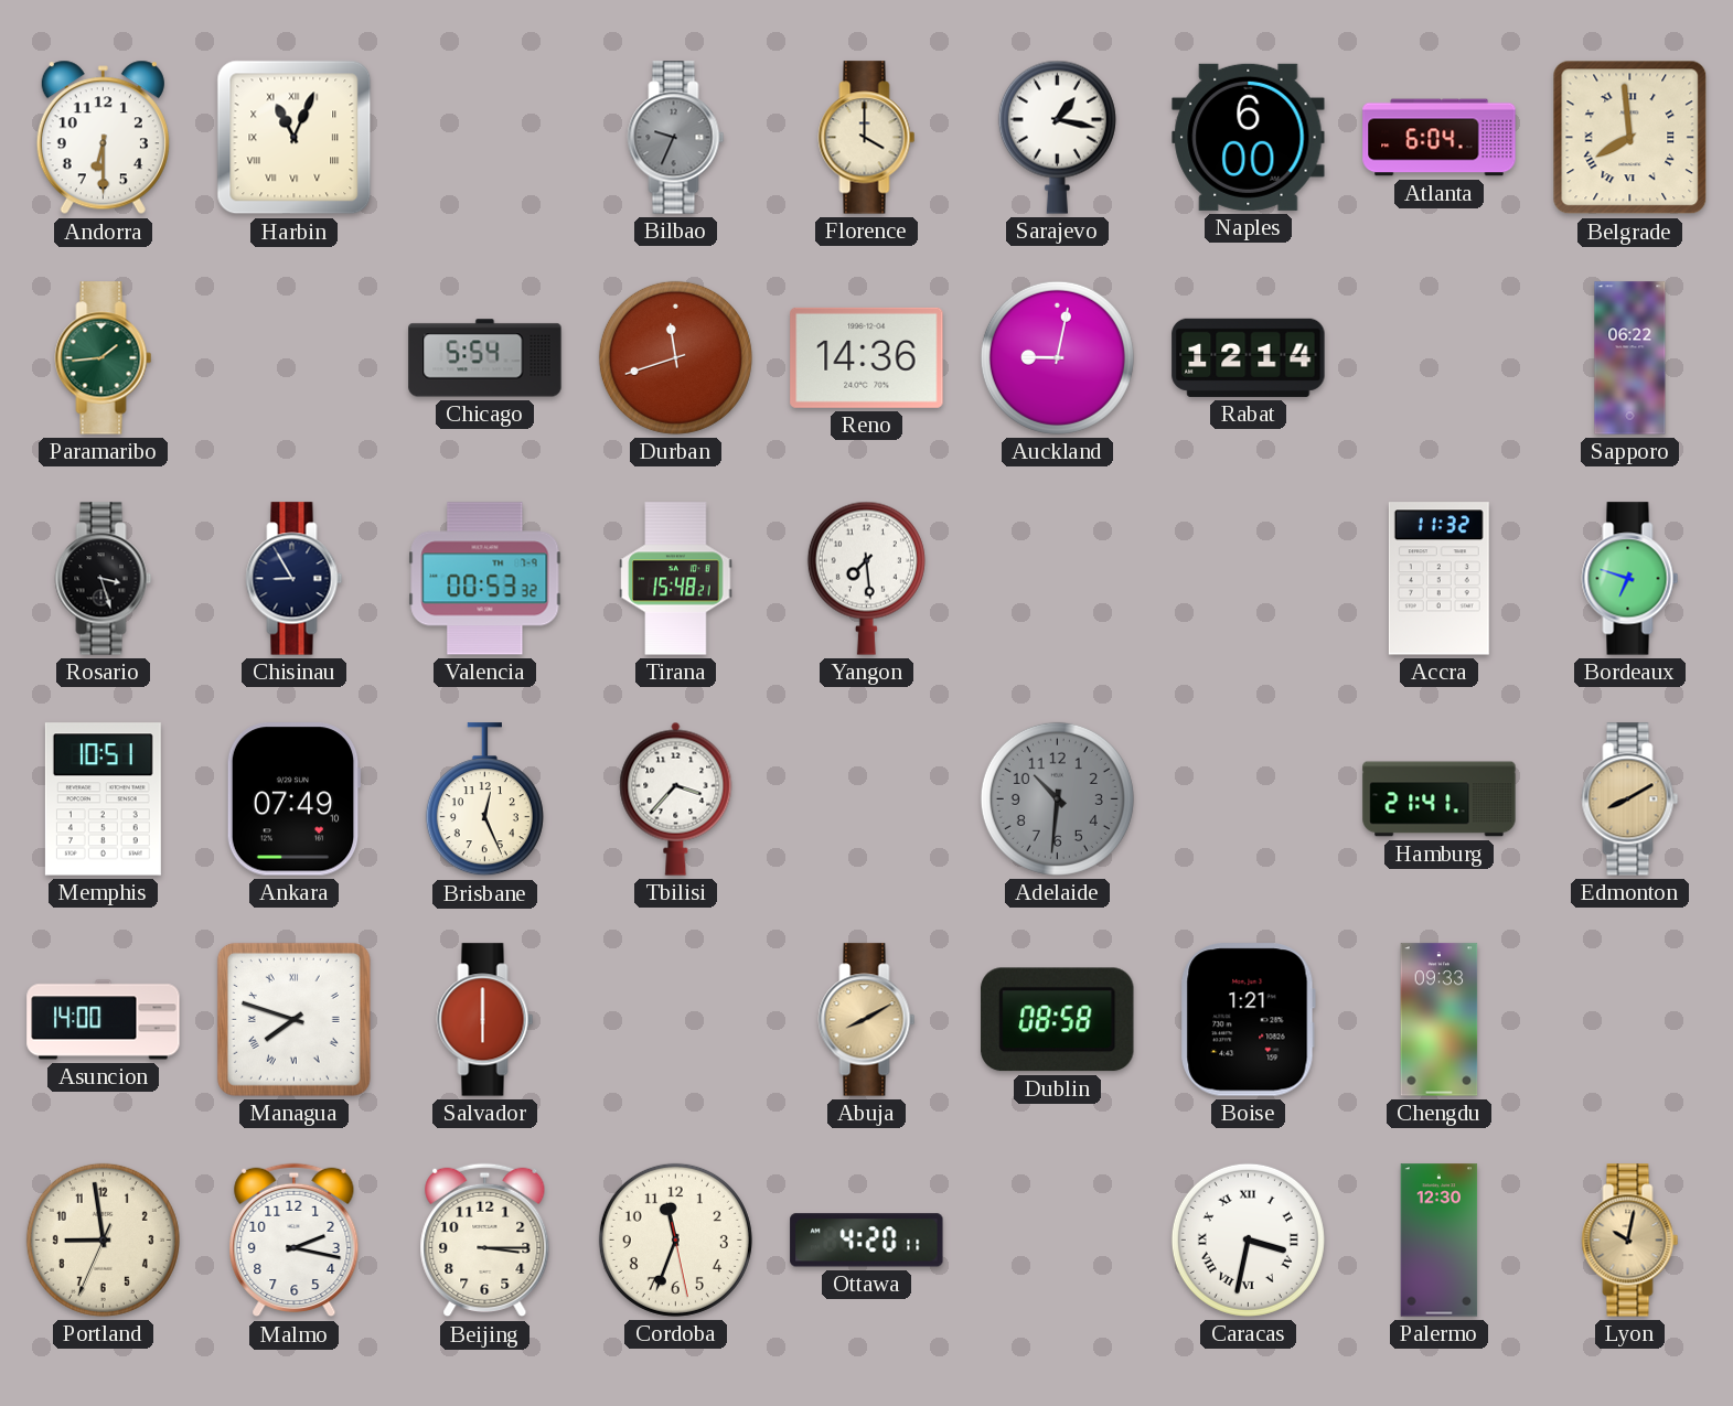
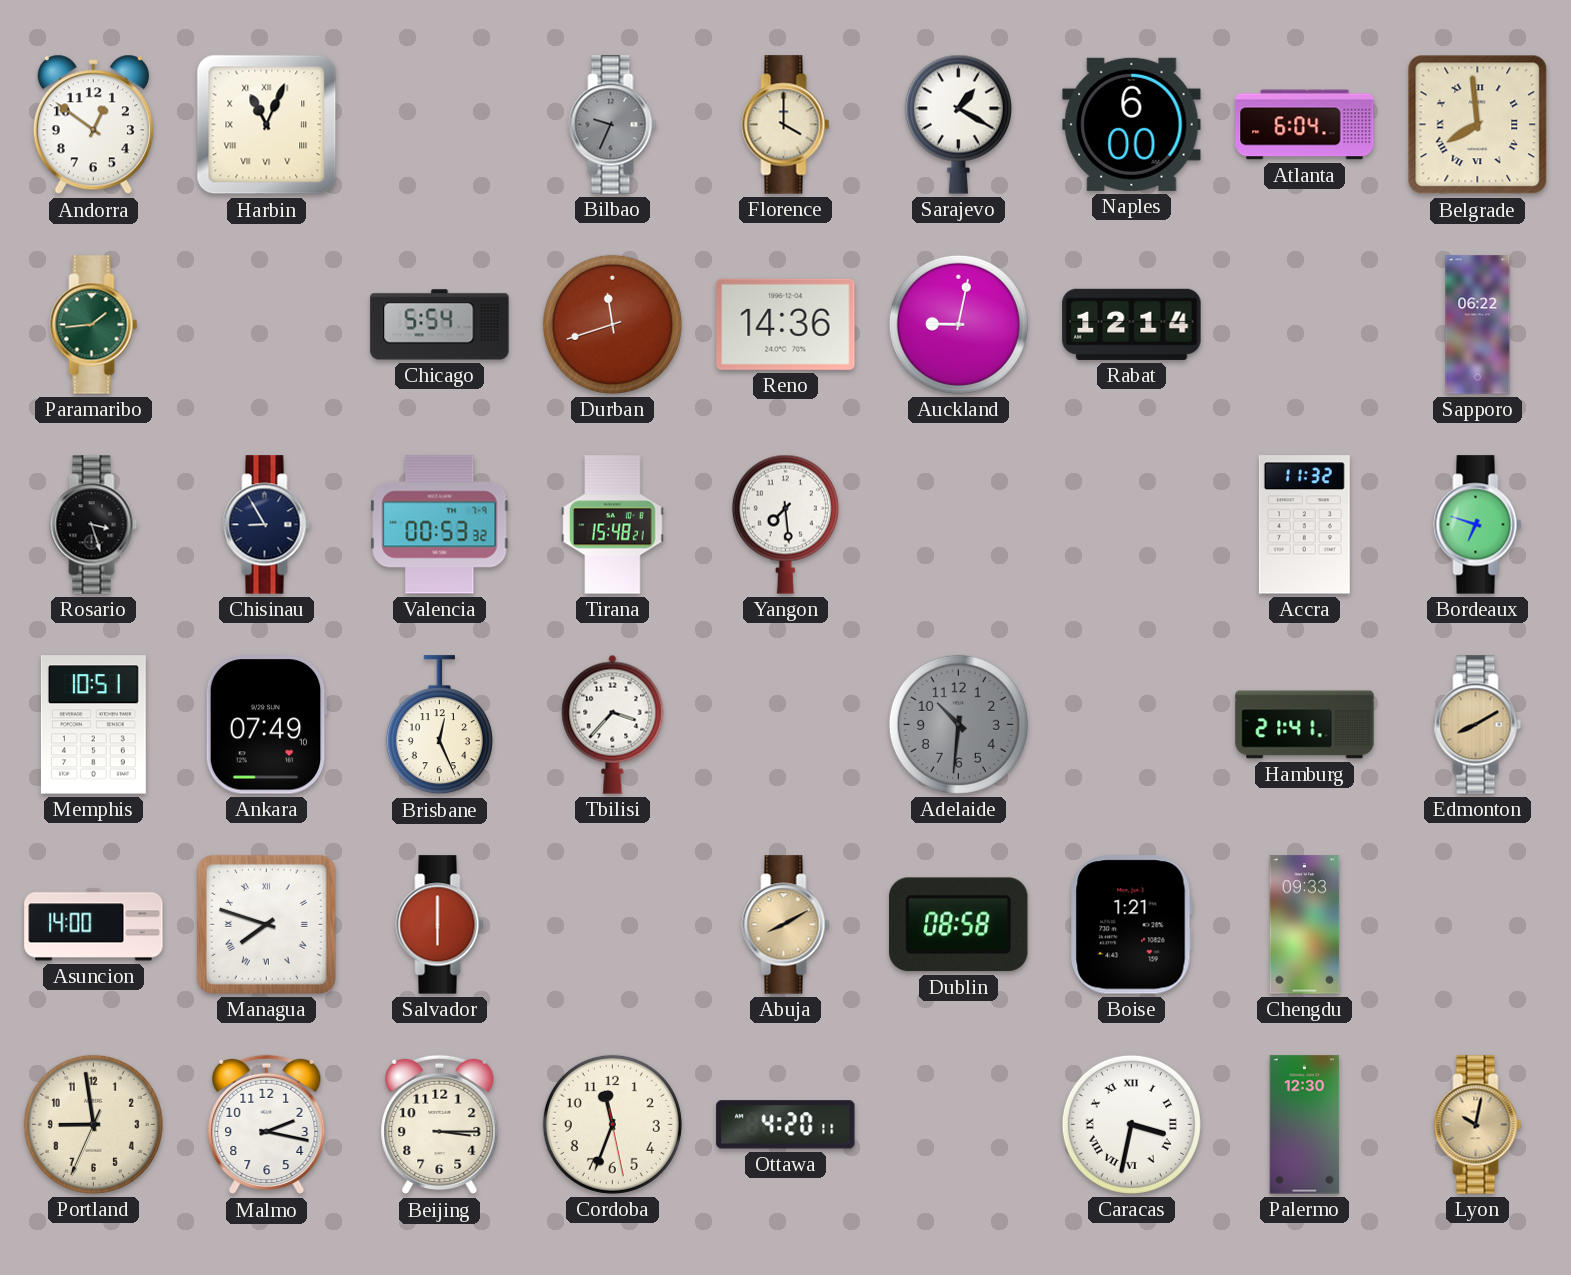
Andorra: 6:30 -> 12:51
Sarajevo: 1:17 -> 1:20
